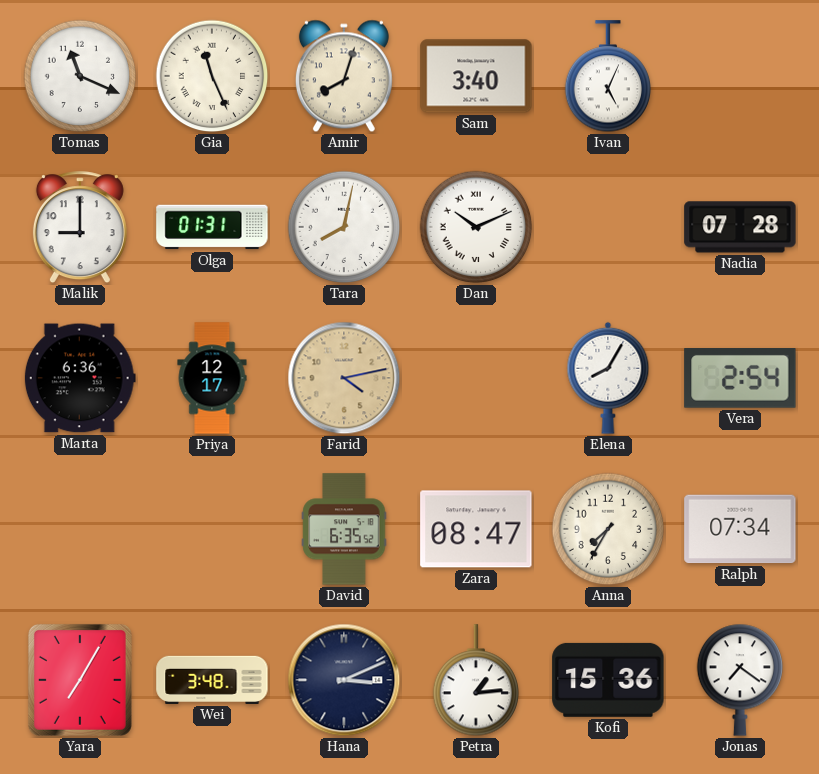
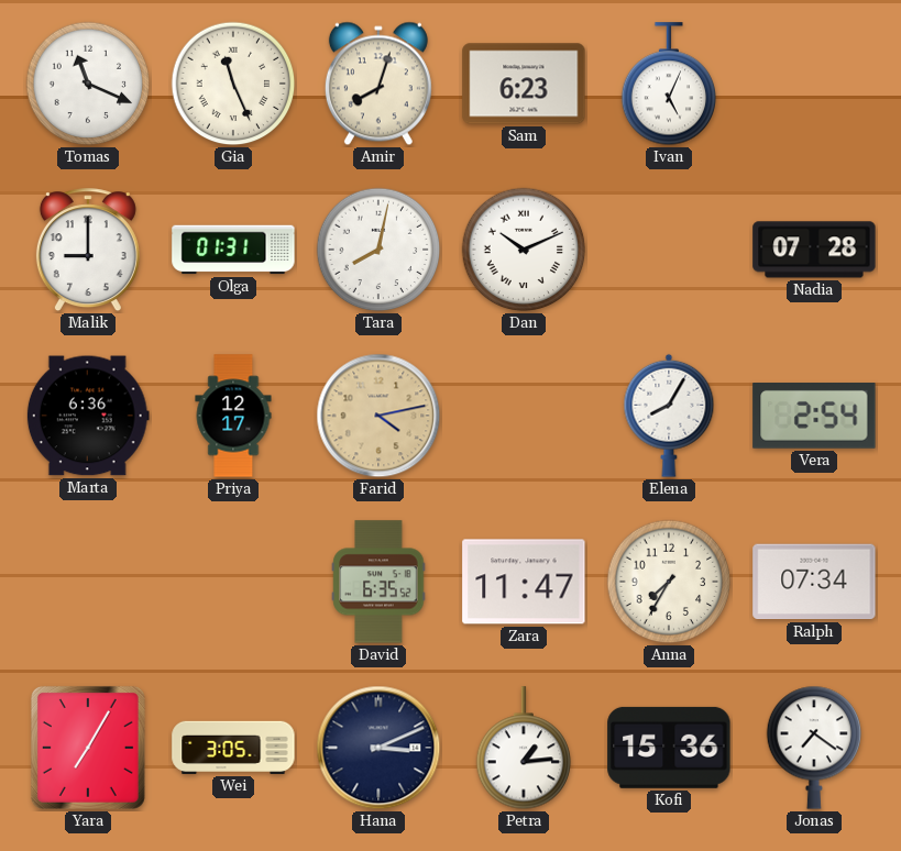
Sam: 3:40 -> 6:23
Zara: 08:47 -> 11:47
Wei: 3:48 -> 3:05
